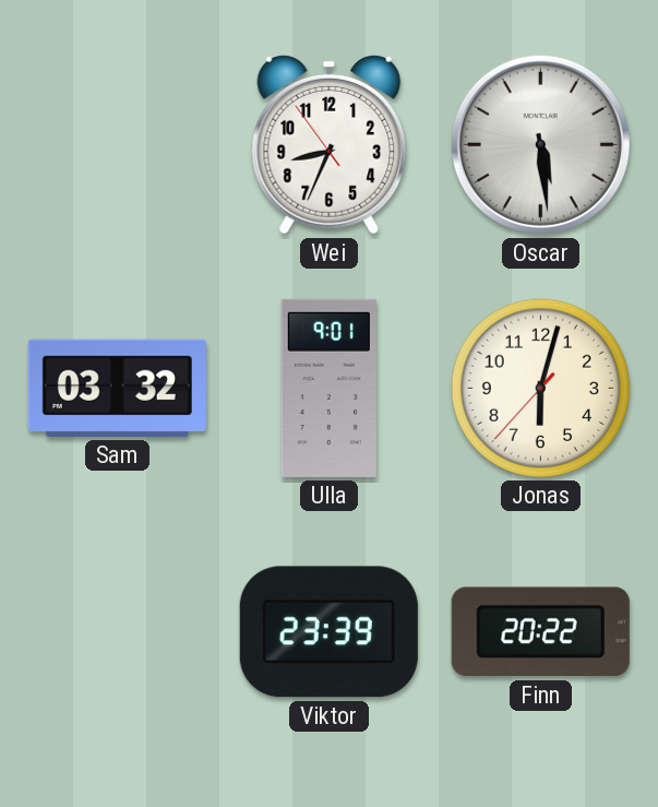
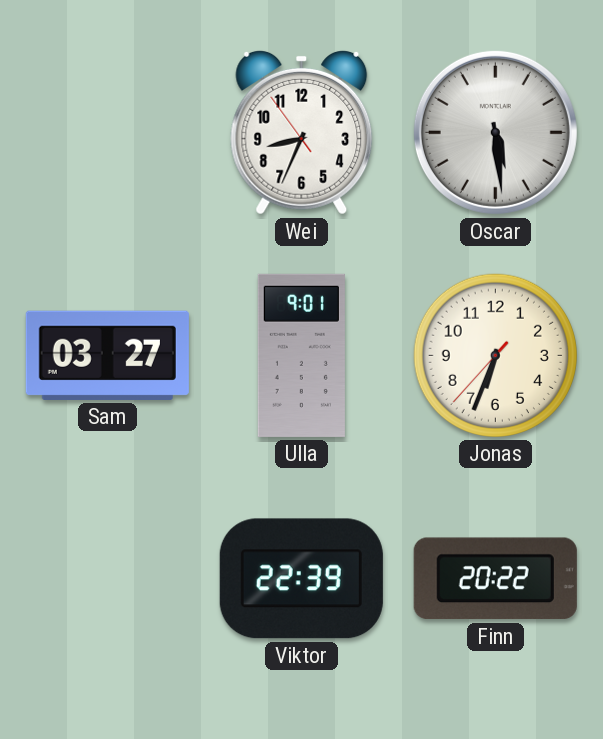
Sam: 03:32 -> 03:27
Jonas: 6:02 -> 6:33
Viktor: 23:39 -> 22:39
